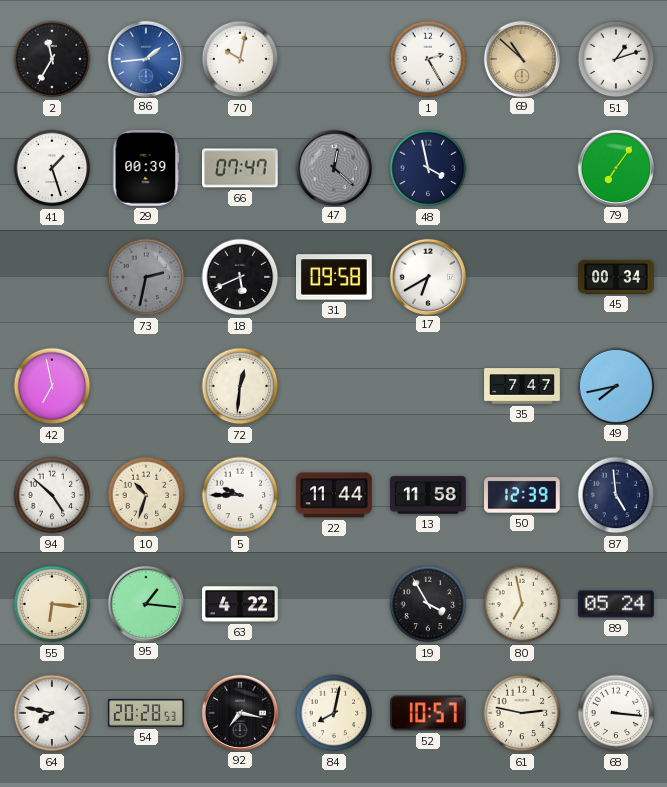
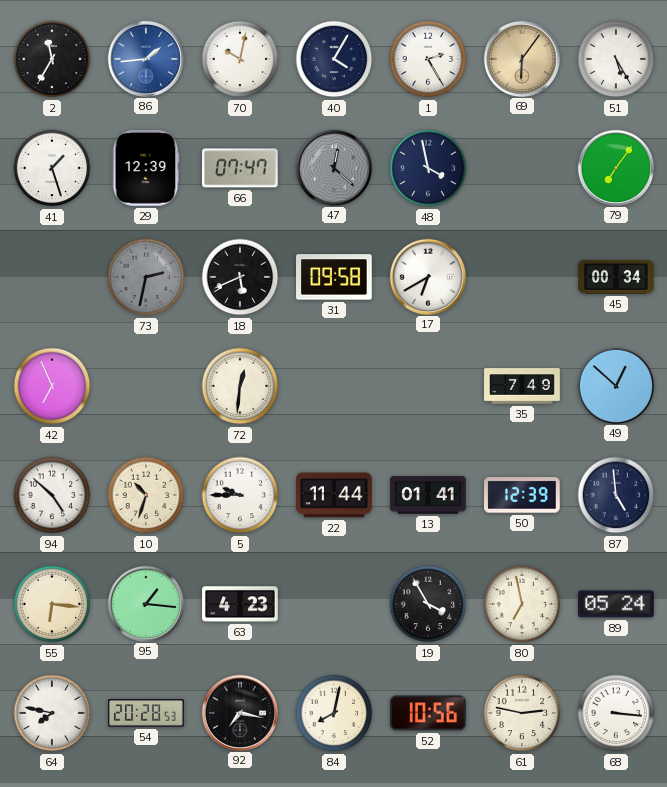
40: none -> 4:05
69: 10:52 -> 6:06
51: 1:12 -> 5:25
29: 00:39 -> 12:39
42: 6:58 -> 6:56
35: 7:47 -> 7:49
49: 7:43 -> 12:52
13: 11:58 -> 01:41
63: 4:22 -> 4:23
52: 10:57 -> 10:56
